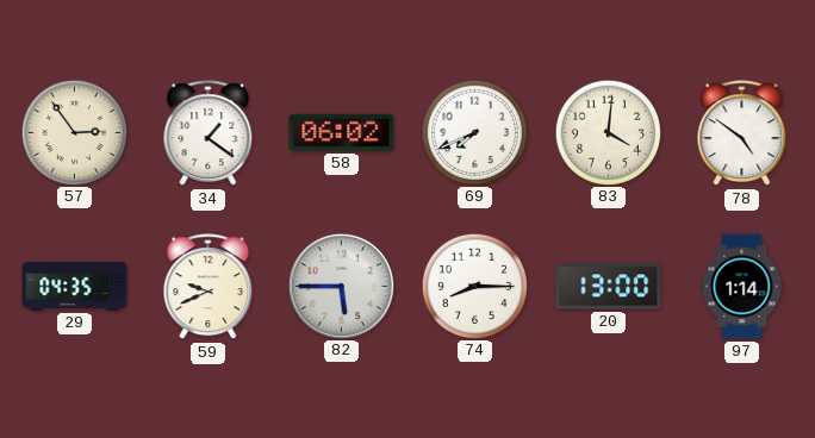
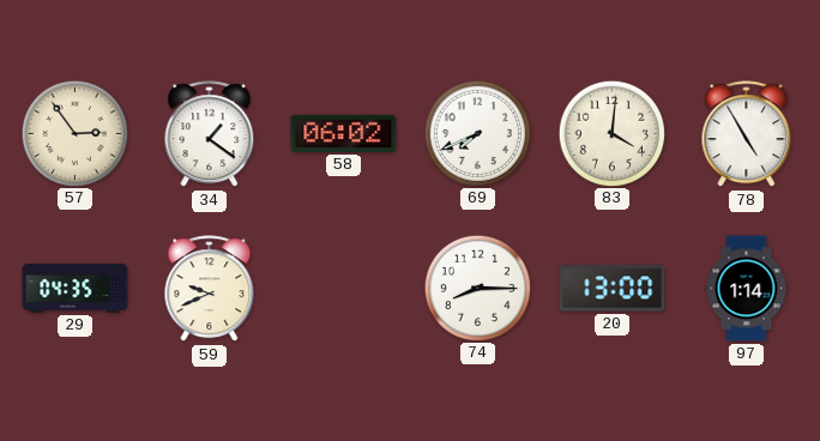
78: 4:51 -> 4:55
82: 5:45 -> none
